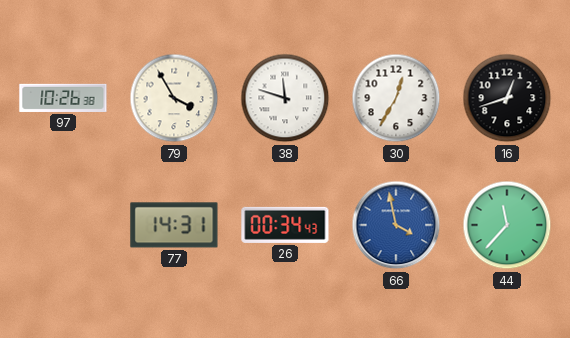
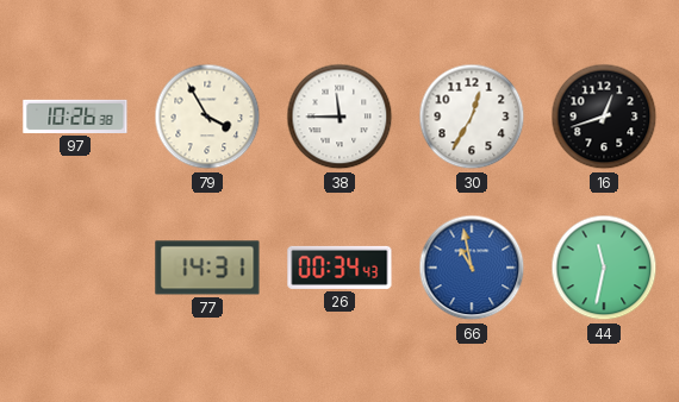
38: 11:48 -> 11:45
66: 3:58 -> 10:58
44: 11:37 -> 11:32
